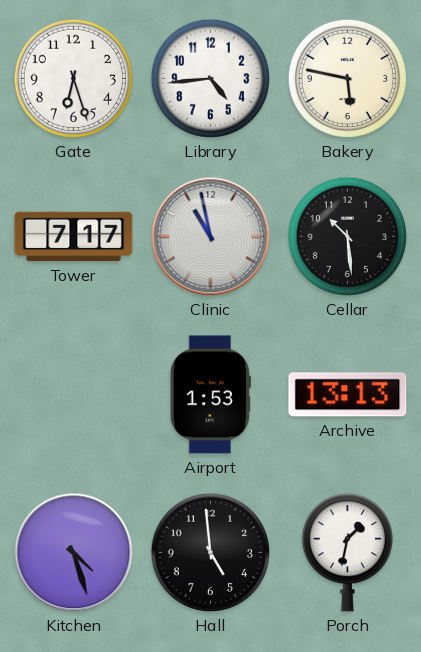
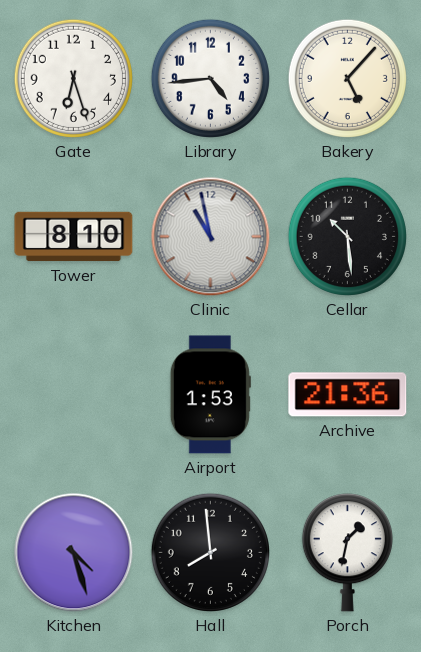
Bakery: 5:47 -> 5:07
Tower: 7:17 -> 8:10
Archive: 13:13 -> 21:36
Hall: 4:59 -> 7:59
